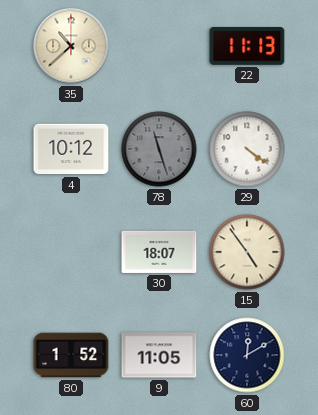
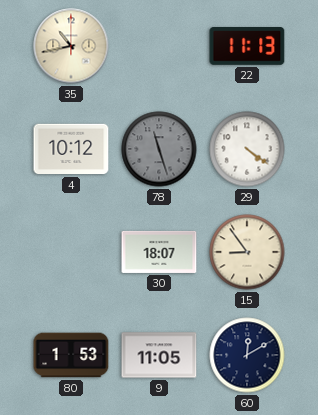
35: 10:38 -> 10:43
15: 4:54 -> 8:54
80: 1:52 -> 1:53
